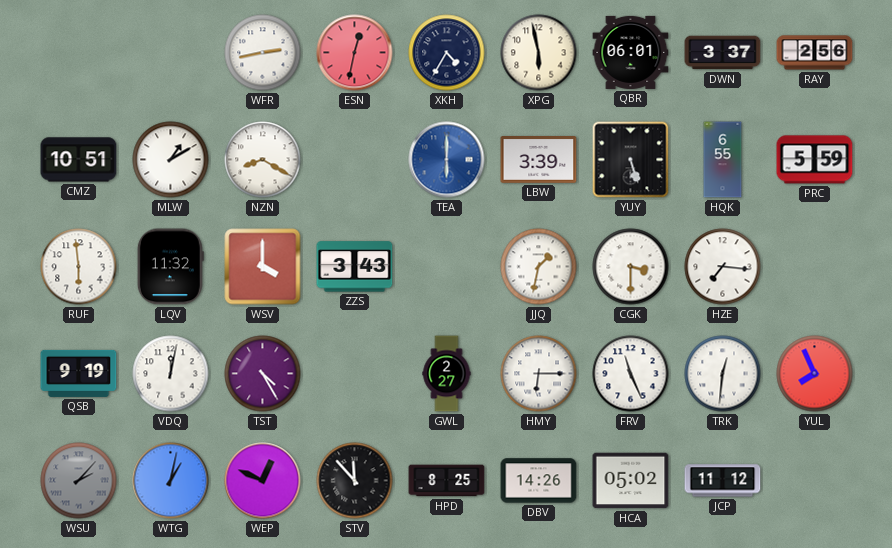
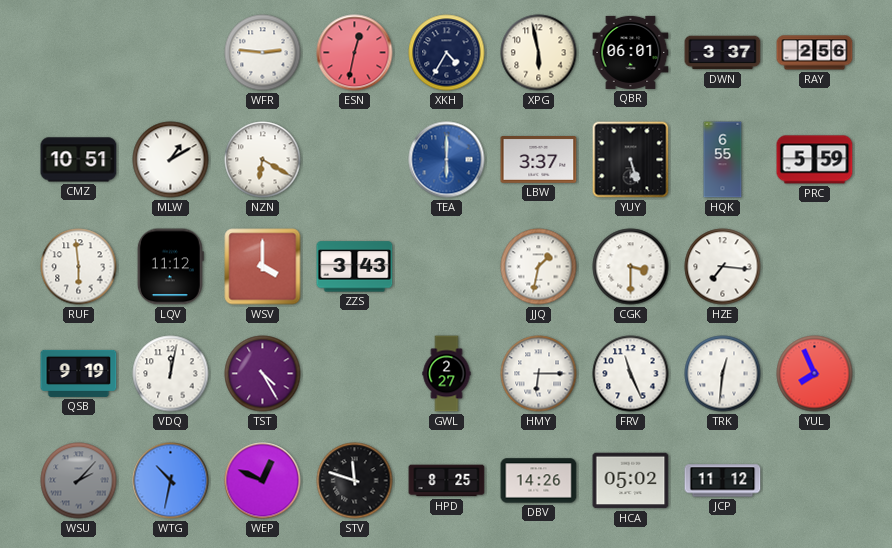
WFR: 2:43 -> 2:46
NZN: 8:20 -> 6:20
LBW: 3:39 -> 3:37
LQV: 11:32 -> 11:12
WTG: 1:02 -> 10:32
STV: 11:53 -> 11:48
